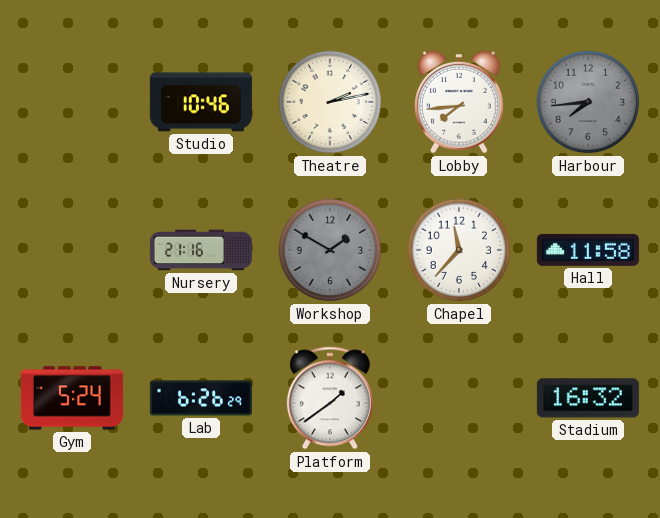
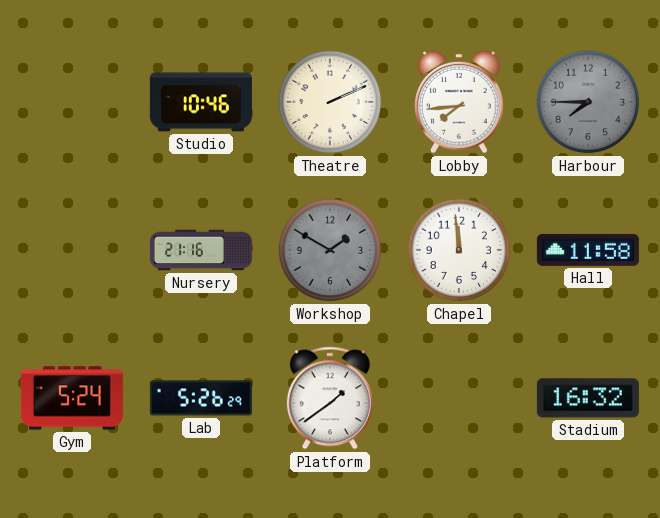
Theatre: 2:13 -> 2:11
Harbour: 7:44 -> 7:45
Chapel: 11:37 -> 11:59
Lab: 6:26 -> 5:26
